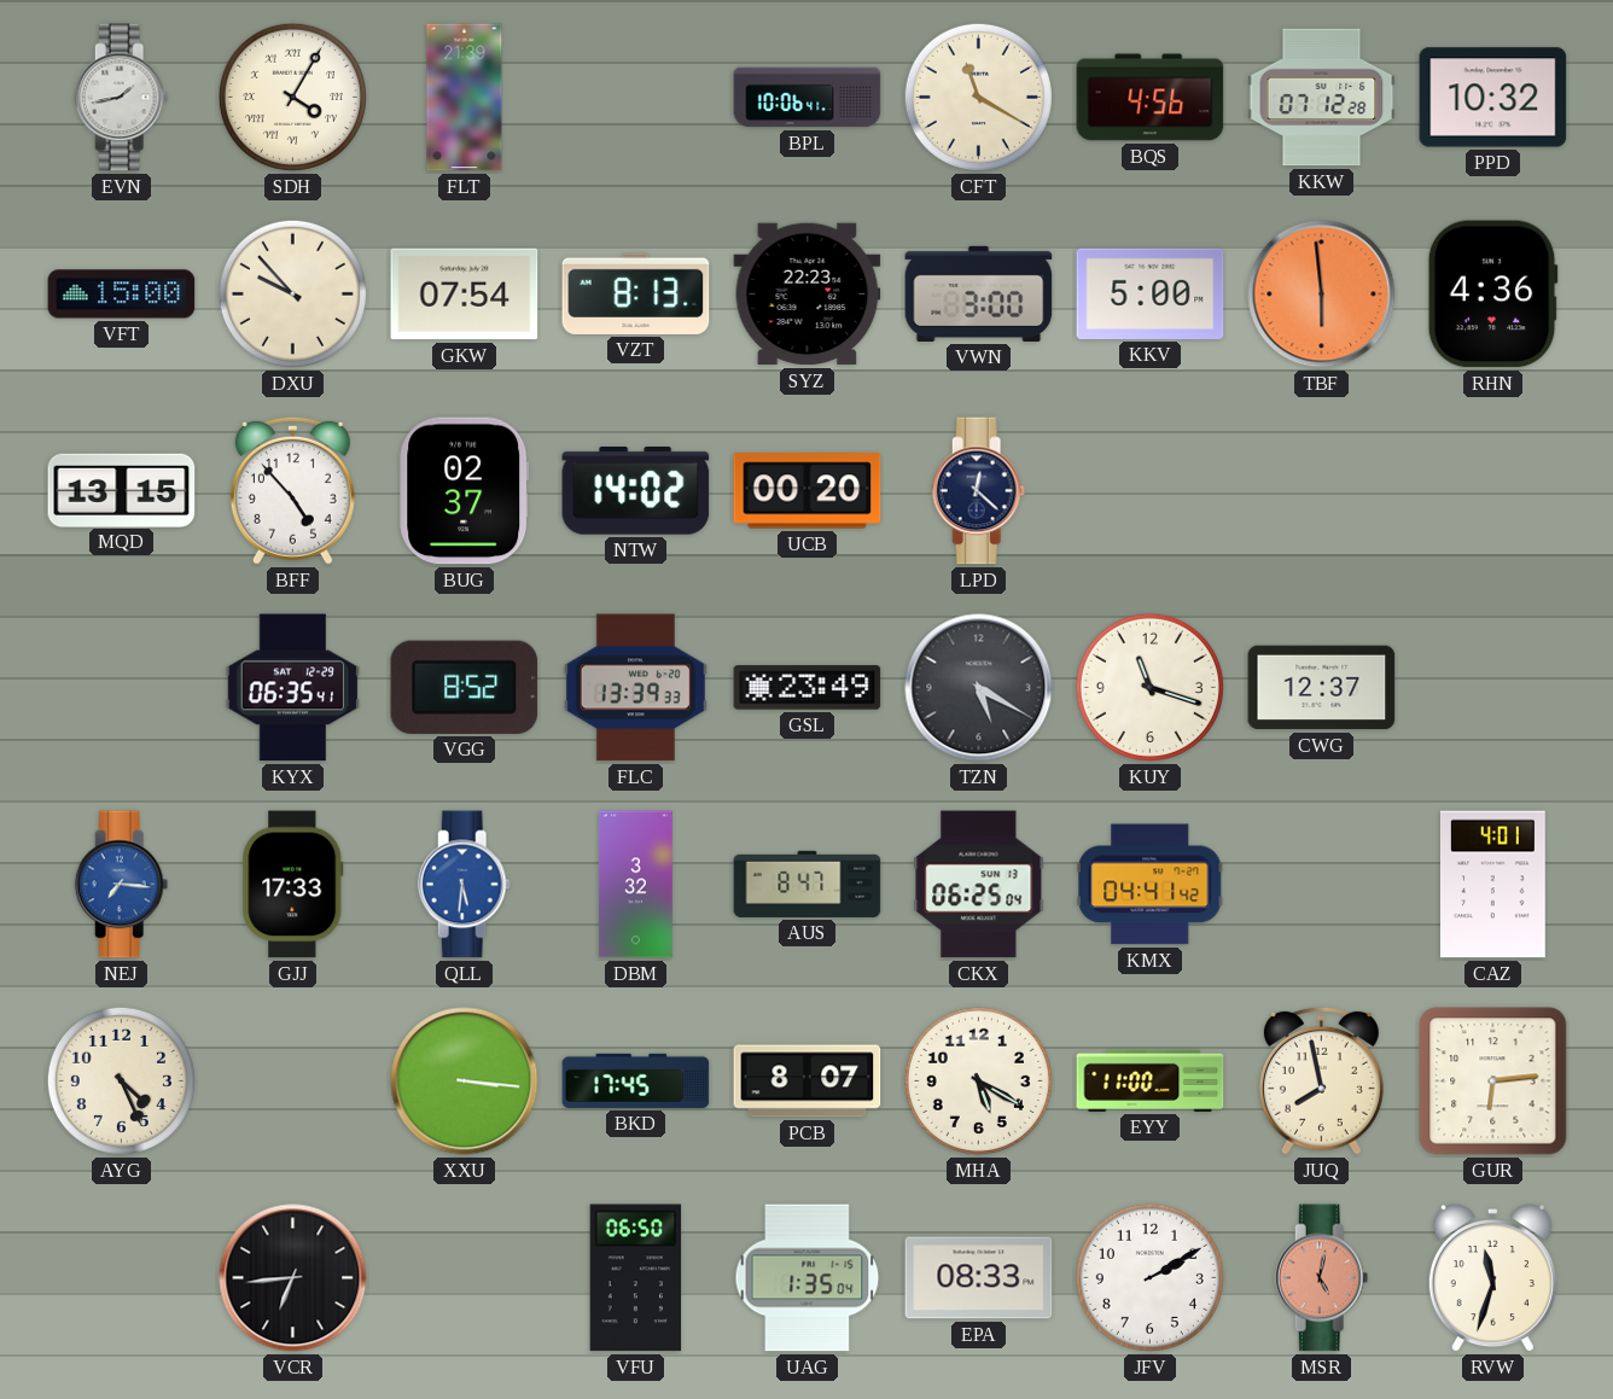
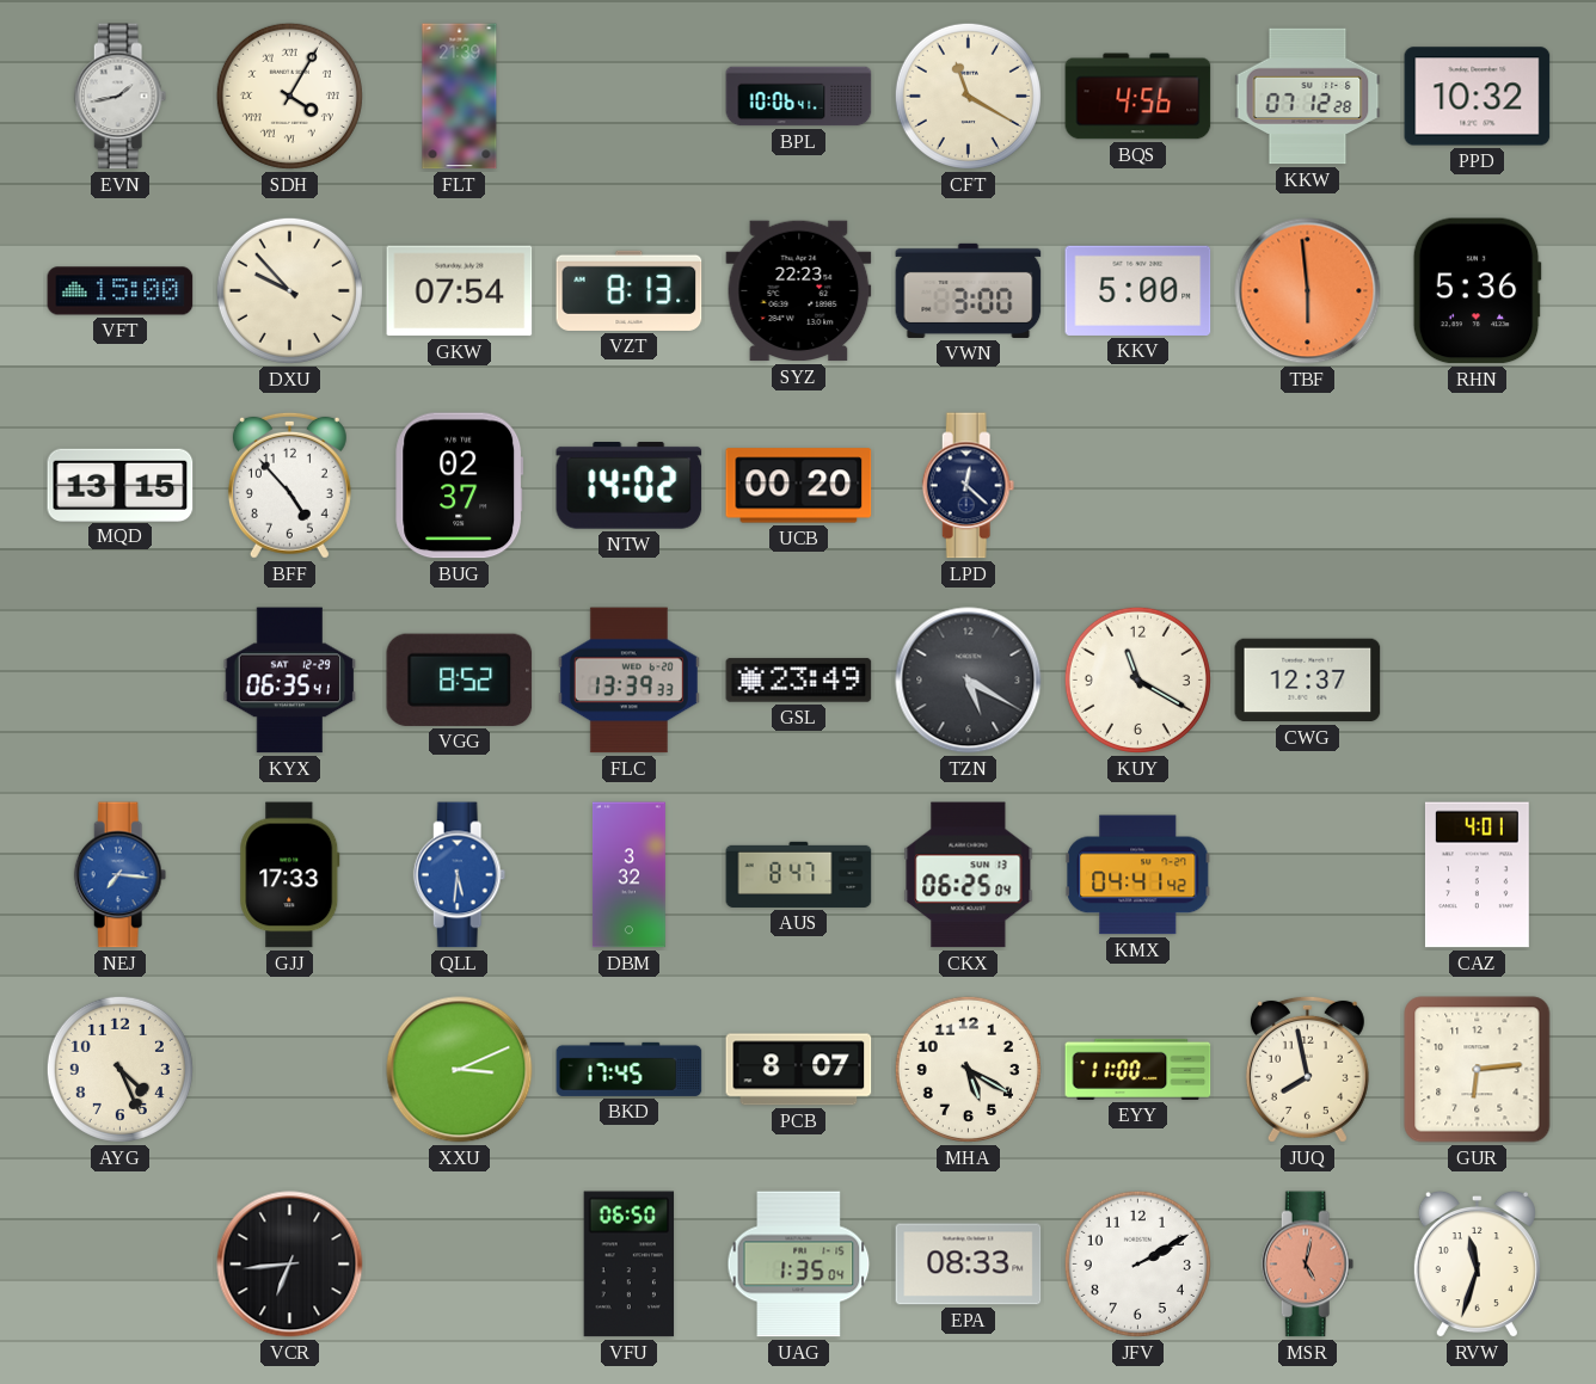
RHN: 4:36 -> 5:36
KUY: 11:18 -> 11:20
XXU: 3:16 -> 3:11
